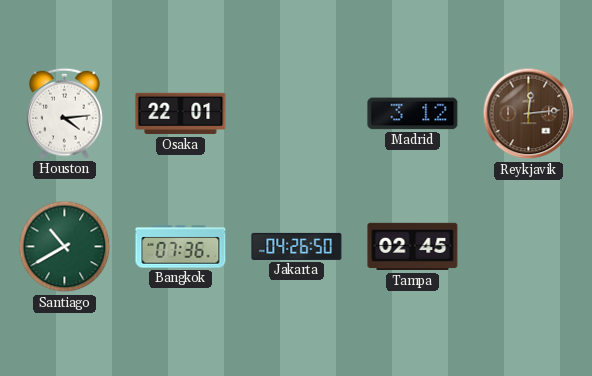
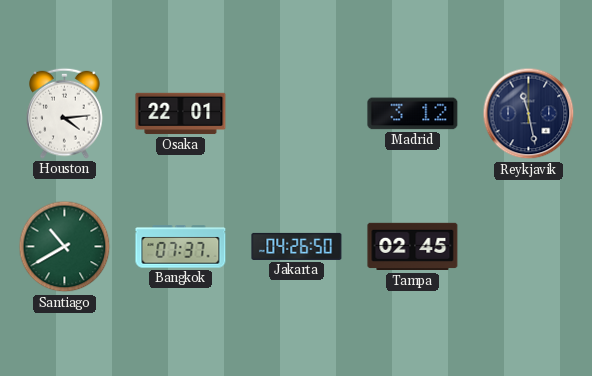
Reykjavik: 12:14 -> 11:28
Reykjavik dial: brown -> navy
Bangkok: 07:36 -> 07:37
